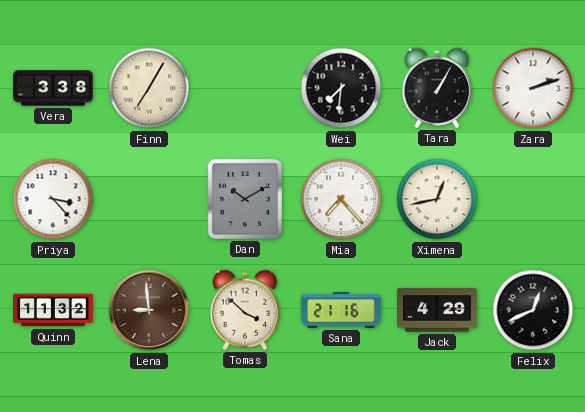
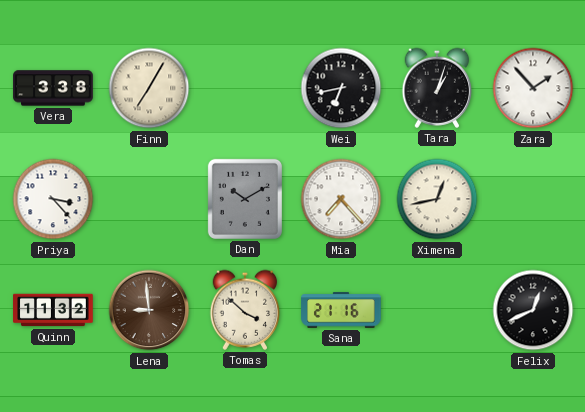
Wei: 7:31 -> 6:43
Tara: 1:05 -> 1:03
Zara: 2:12 -> 1:53
Jack: 4:29 -> none
